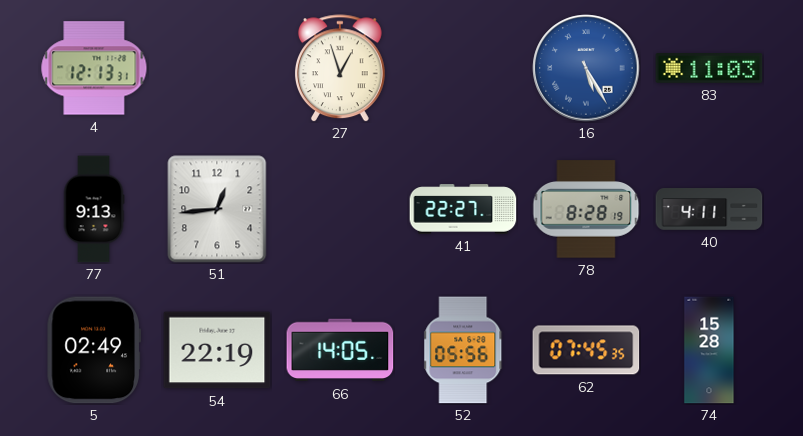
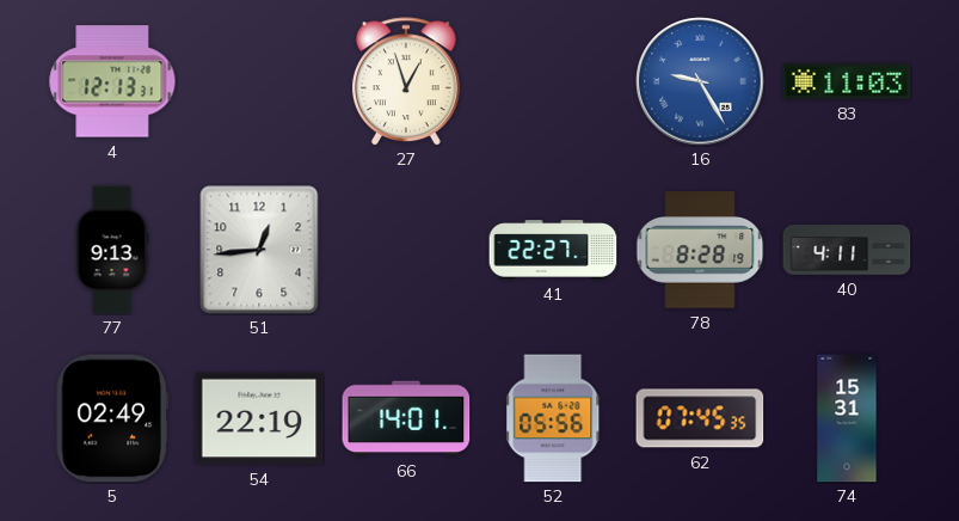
16: 5:25 -> 9:25
66: 14:05 -> 14:01
74: 15:28 -> 15:31
